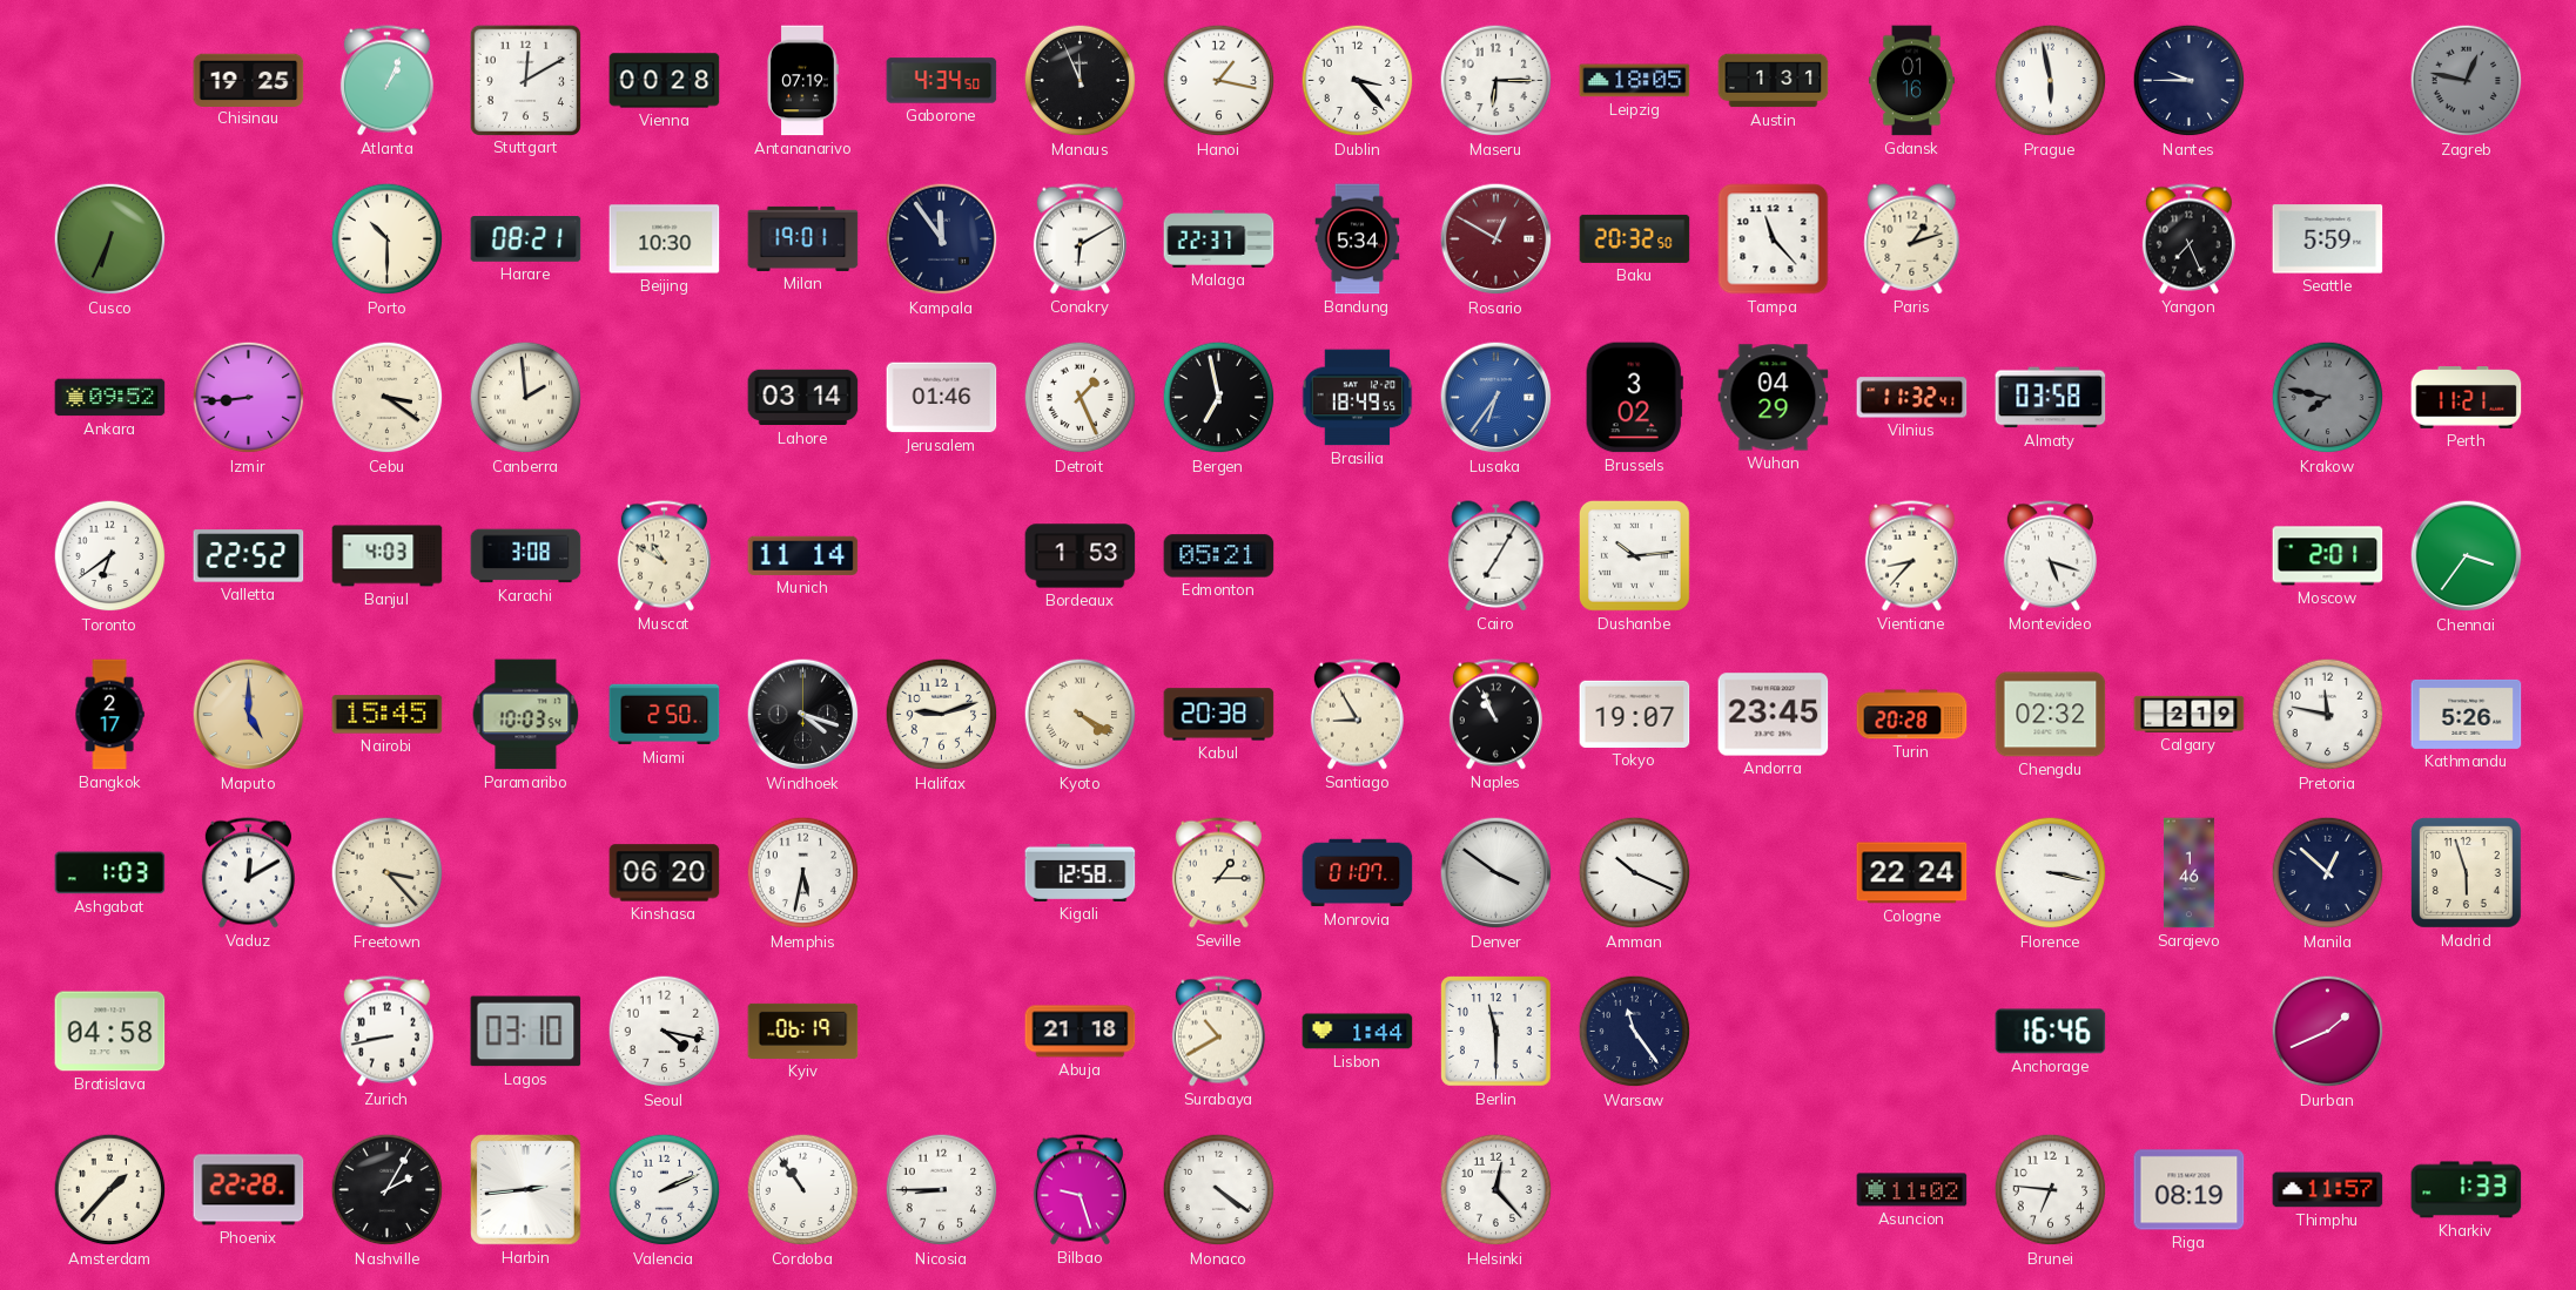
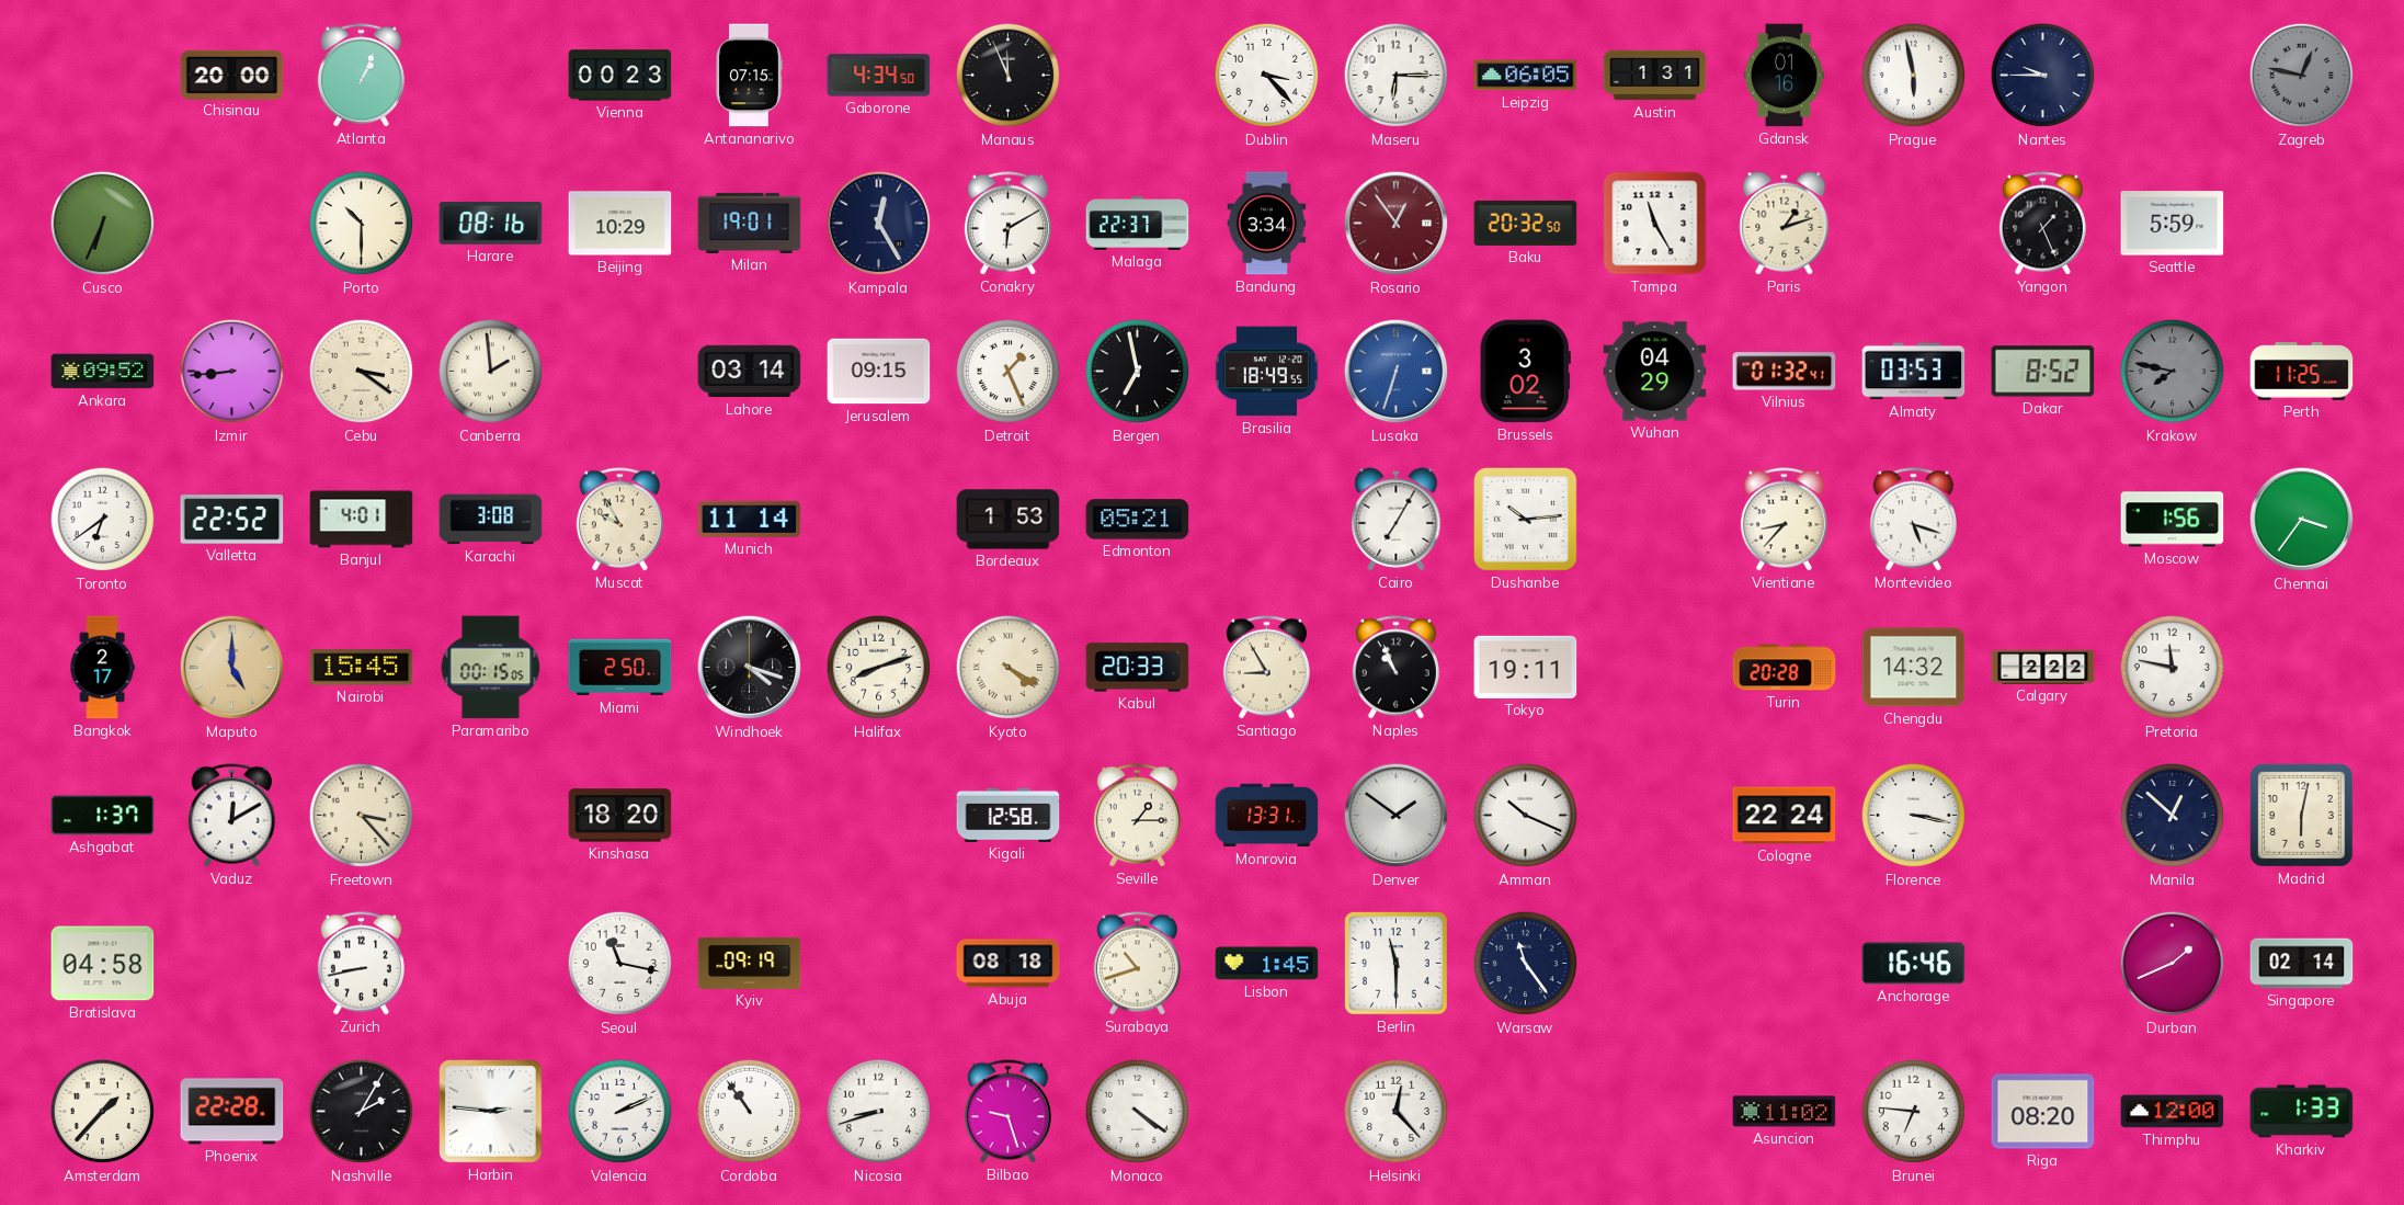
Chisinau: 19:25 -> 20:00
Stuttgart: 12:10 -> none
Vienna: 00:28 -> 00:23
Antananarivo: 07:19 -> 07:15
Hanoi: 1:17 -> none
Leipzig: 18:05 -> 06:05
Harare: 08:21 -> 08:16
Beijing: 10:30 -> 10:29
Kampala: 11:54 -> 12:25
Bandung: 5:34 -> 3:34
Rosario: 12:50 -> 12:54
Tampa: 11:23 -> 11:25
Yangon: 7:26 -> 1:26
Jerusalem: 01:46 -> 09:15
Lusaka: 6:36 -> 6:33
Vilnius: 11:32 -> 01:32
Almaty: 03:58 -> 03:53
Dakar: none -> 8:52
Perth: 11:21 -> 11:25
Banjul: 4:03 -> 4:01
Muscat: 10:50 -> 9:55
Moscow: 2:01 -> 1:56
Paramaribo: 10:03 -> 00:15
Halifax: 9:12 -> 8:12
Kabul: 20:38 -> 20:33
Tokyo: 19:07 -> 19:11
Andorra: 23:45 -> none
Chengdu: 02:32 -> 14:32
Calgary: 2:19 -> 2:22
Kathmandu: 5:26 -> none
Ashgabat: 1:03 -> 1:37
Kinshasa: 06:20 -> 18:20
Memphis: 5:32 -> none
Monrovia: 01:07 -> 13:31
Denver: 3:51 -> 1:51
Sarajevo: 1:46 -> none
Madrid: 5:57 -> 6:02
Lagos: 03:10 -> none
Seoul: 4:17 -> 11:17
Kyiv: 06:19 -> 09:19
Abuja: 21:18 -> 08:18
Surabaya: 10:40 -> 10:42
Lisbon: 1:44 -> 1:45
Singapore: none -> 02:14
Harbin: 2:44 -> 2:46
Nicosia: 8:45 -> 8:42
Riga: 08:19 -> 08:20
Thimphu: 11:57 -> 12:00
